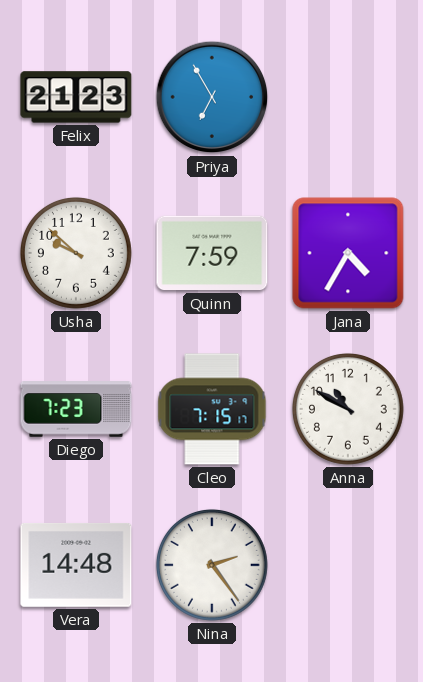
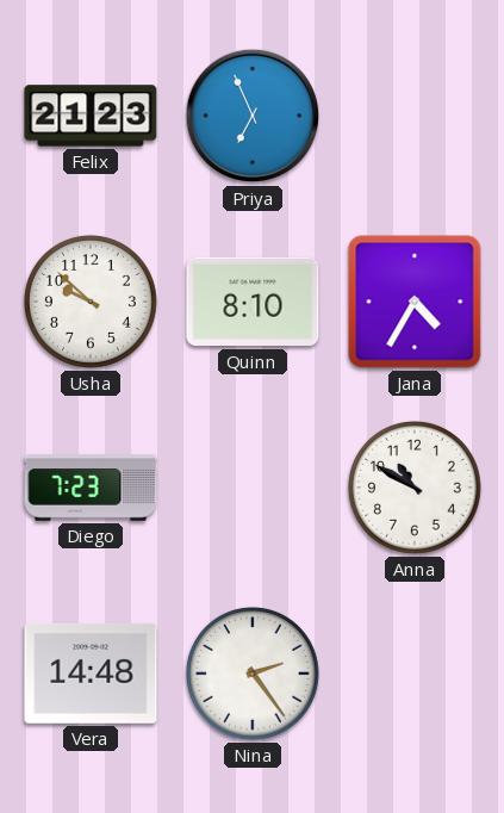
Priya: 6:55 -> 6:56
Quinn: 7:59 -> 8:10
Cleo: 7:15 -> none
